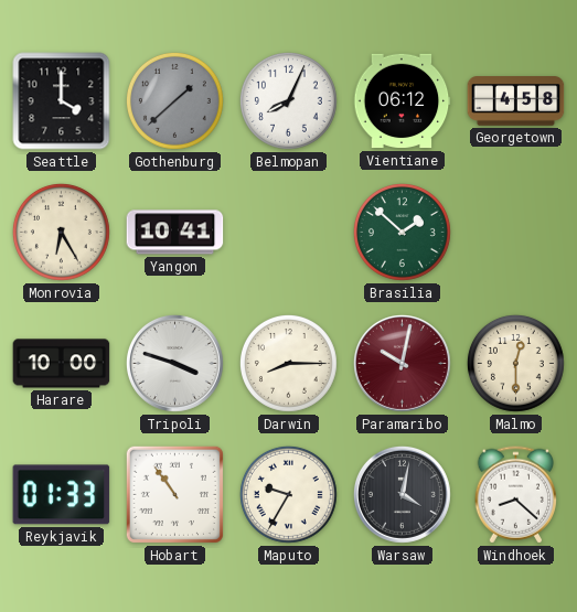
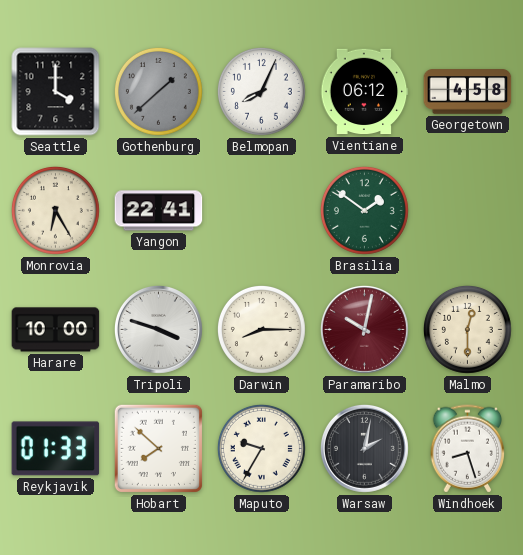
Yangon: 10:41 -> 22:41
Brasilia: 1:52 -> 1:51
Hobart: 10:54 -> 7:52
Warsaw: 4:02 -> 2:02
Windhoek: 8:22 -> 8:27
